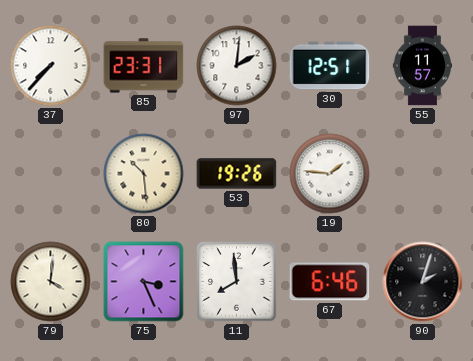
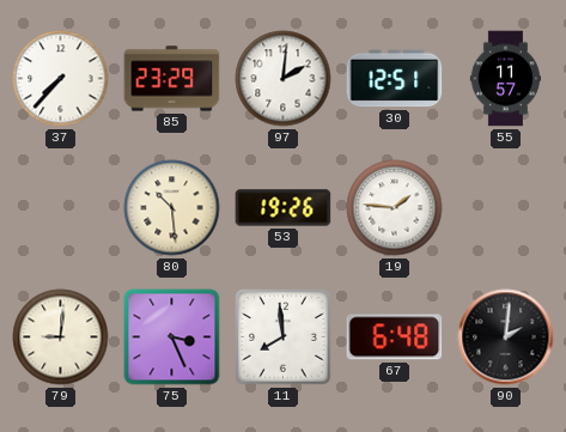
85: 23:31 -> 23:29
79: 4:01 -> 9:01
67: 6:46 -> 6:48
90: 2:03 -> 2:01
